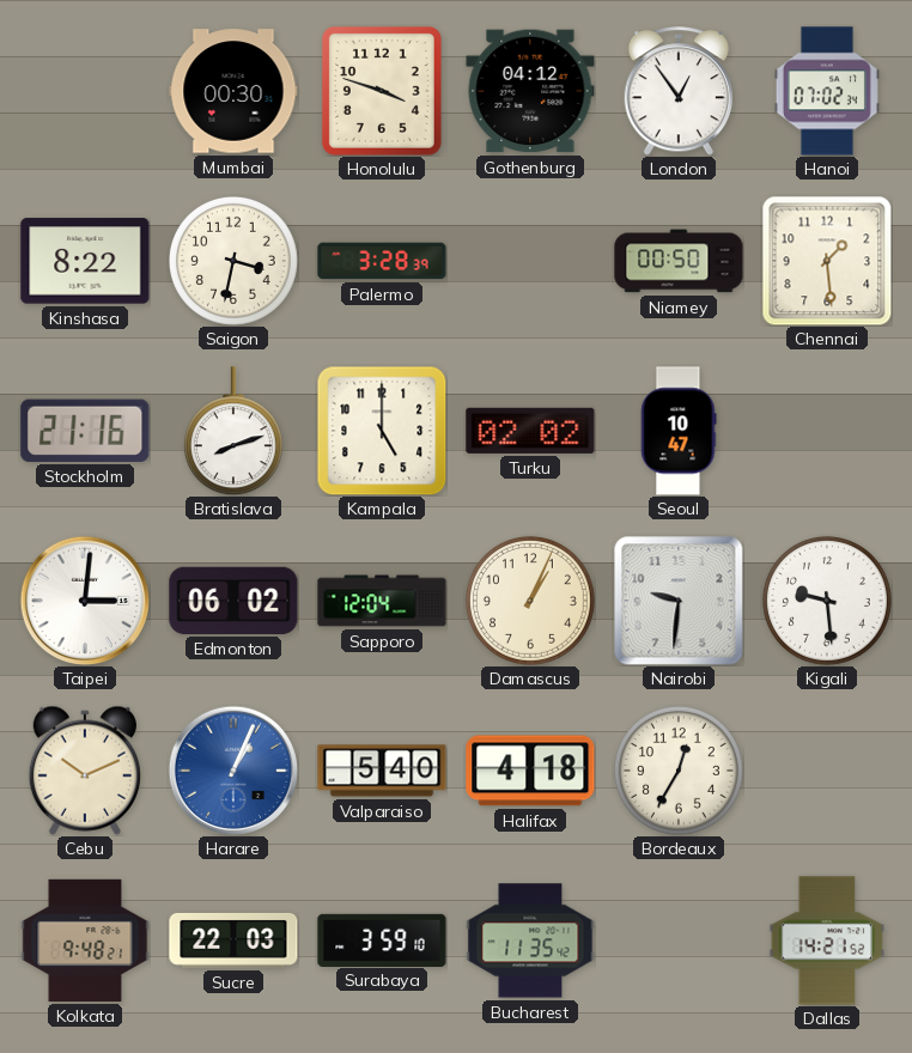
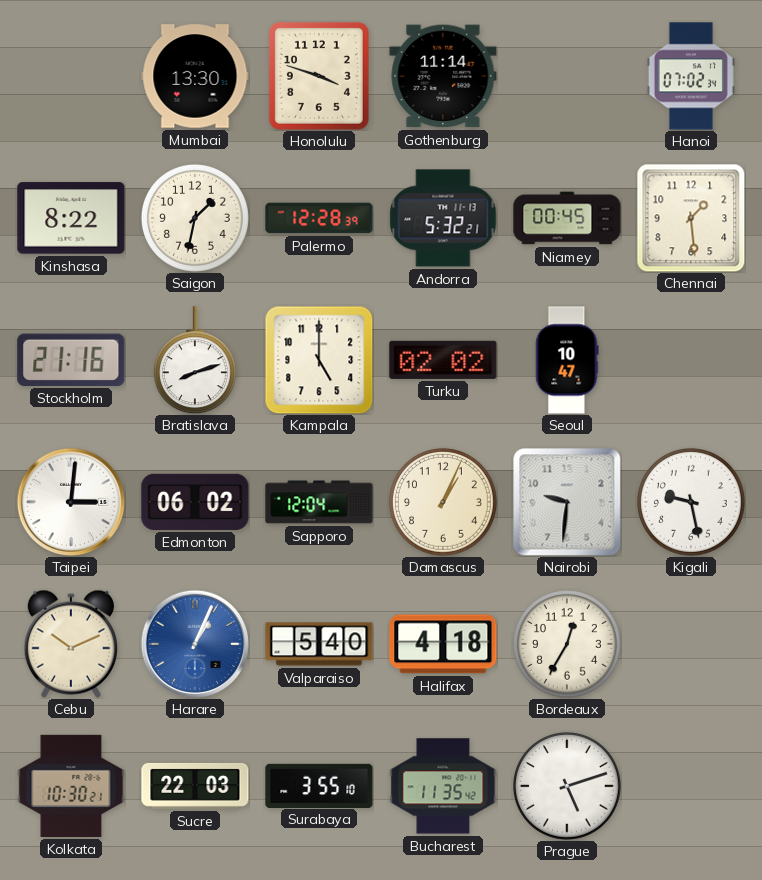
Mumbai: 00:30 -> 13:30
Gothenburg: 04:12 -> 11:14
London: 12:54 -> none
Saigon: 3:32 -> 1:32
Palermo: 3:28 -> 12:28
Andorra: none -> 5:32
Niamey: 00:50 -> 00:45
Kigali: 9:29 -> 9:28
Kolkata: 9:48 -> 10:30
Surabaya: 3:59 -> 3:55
Prague: none -> 5:12
Dallas: 14:21 -> none
